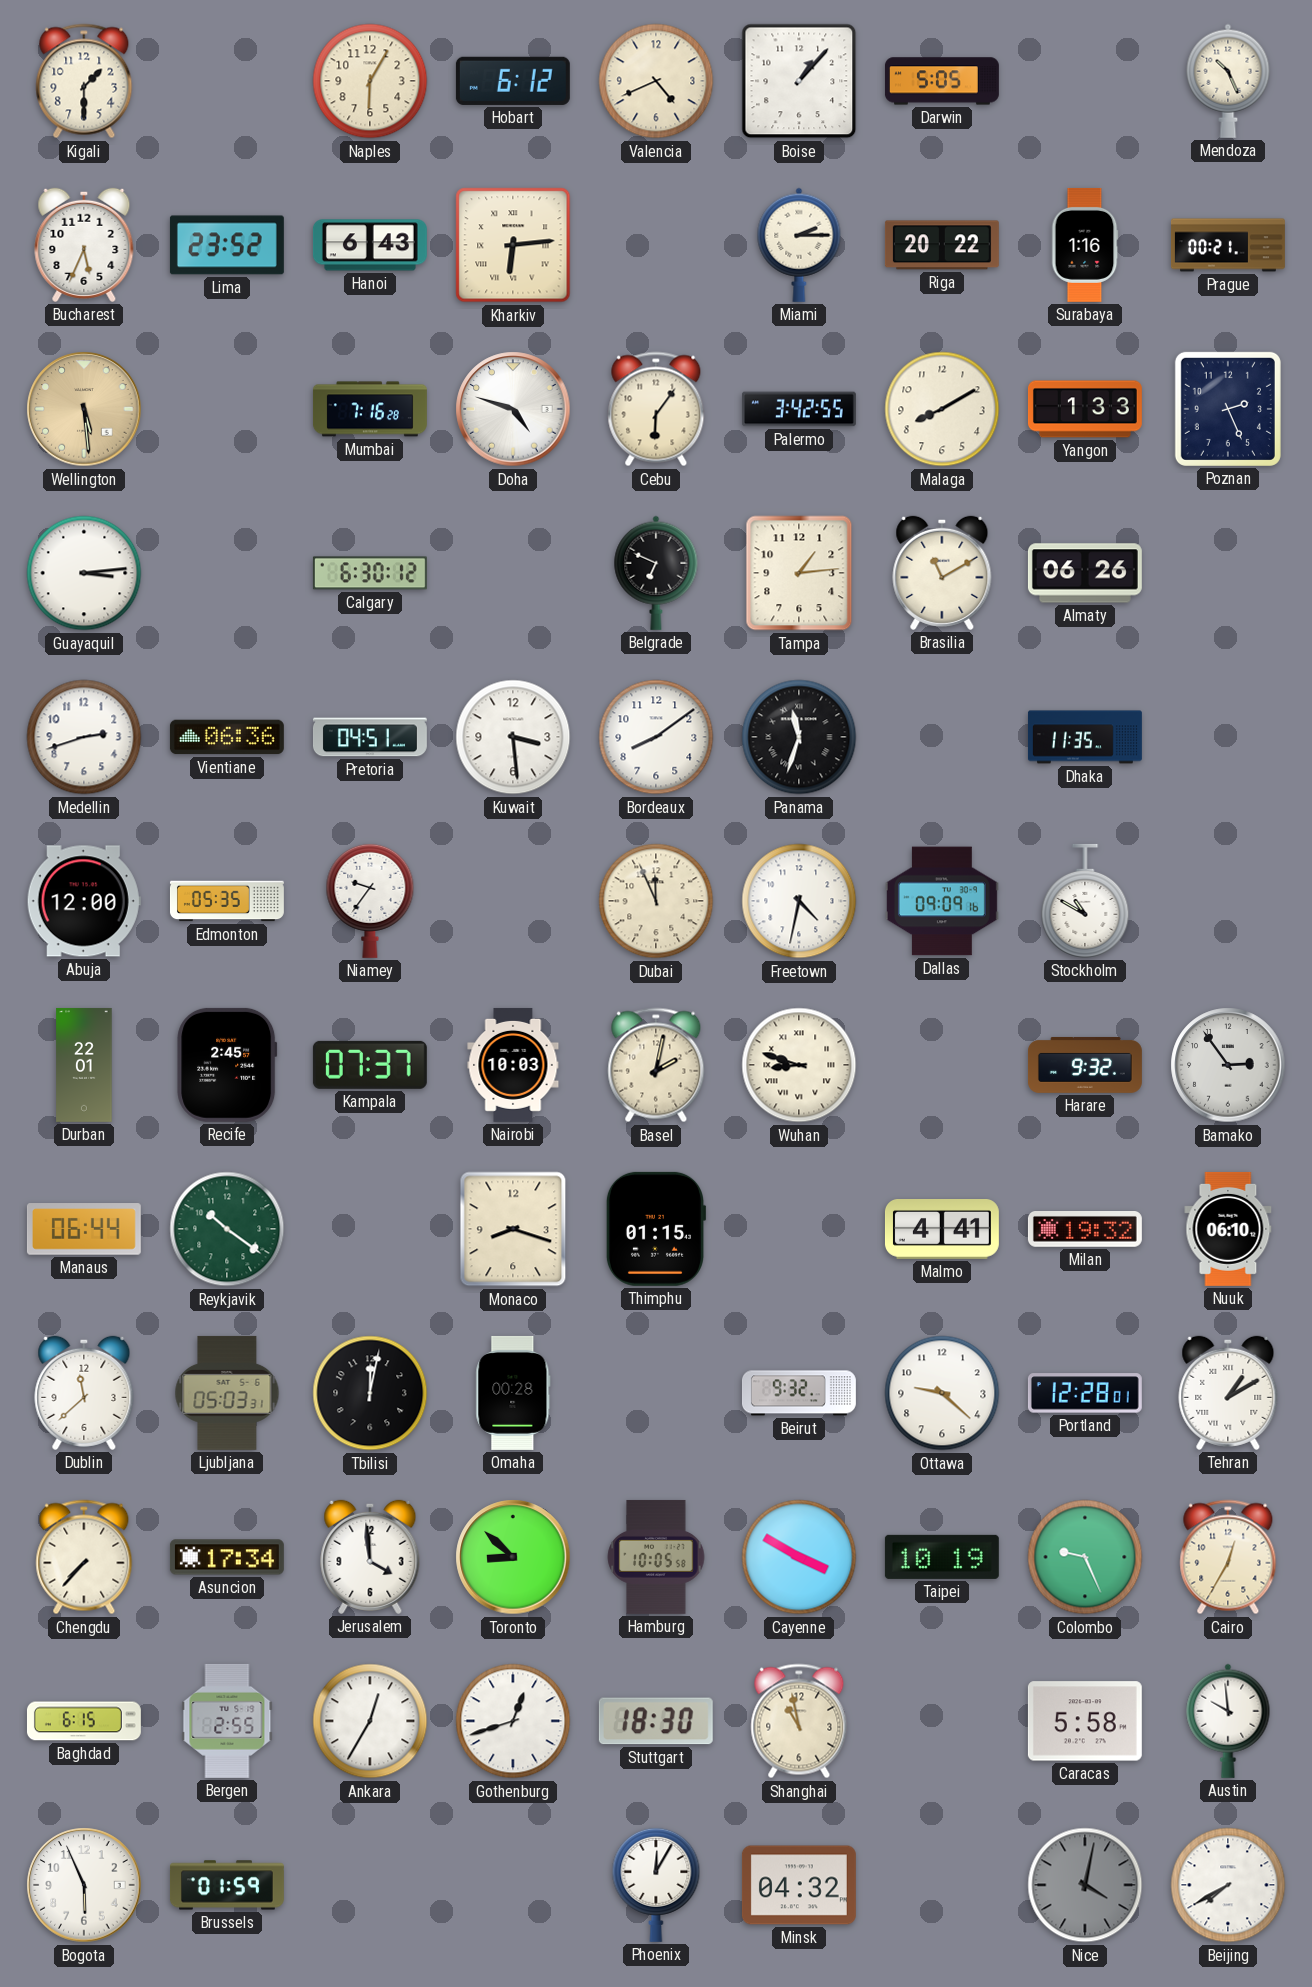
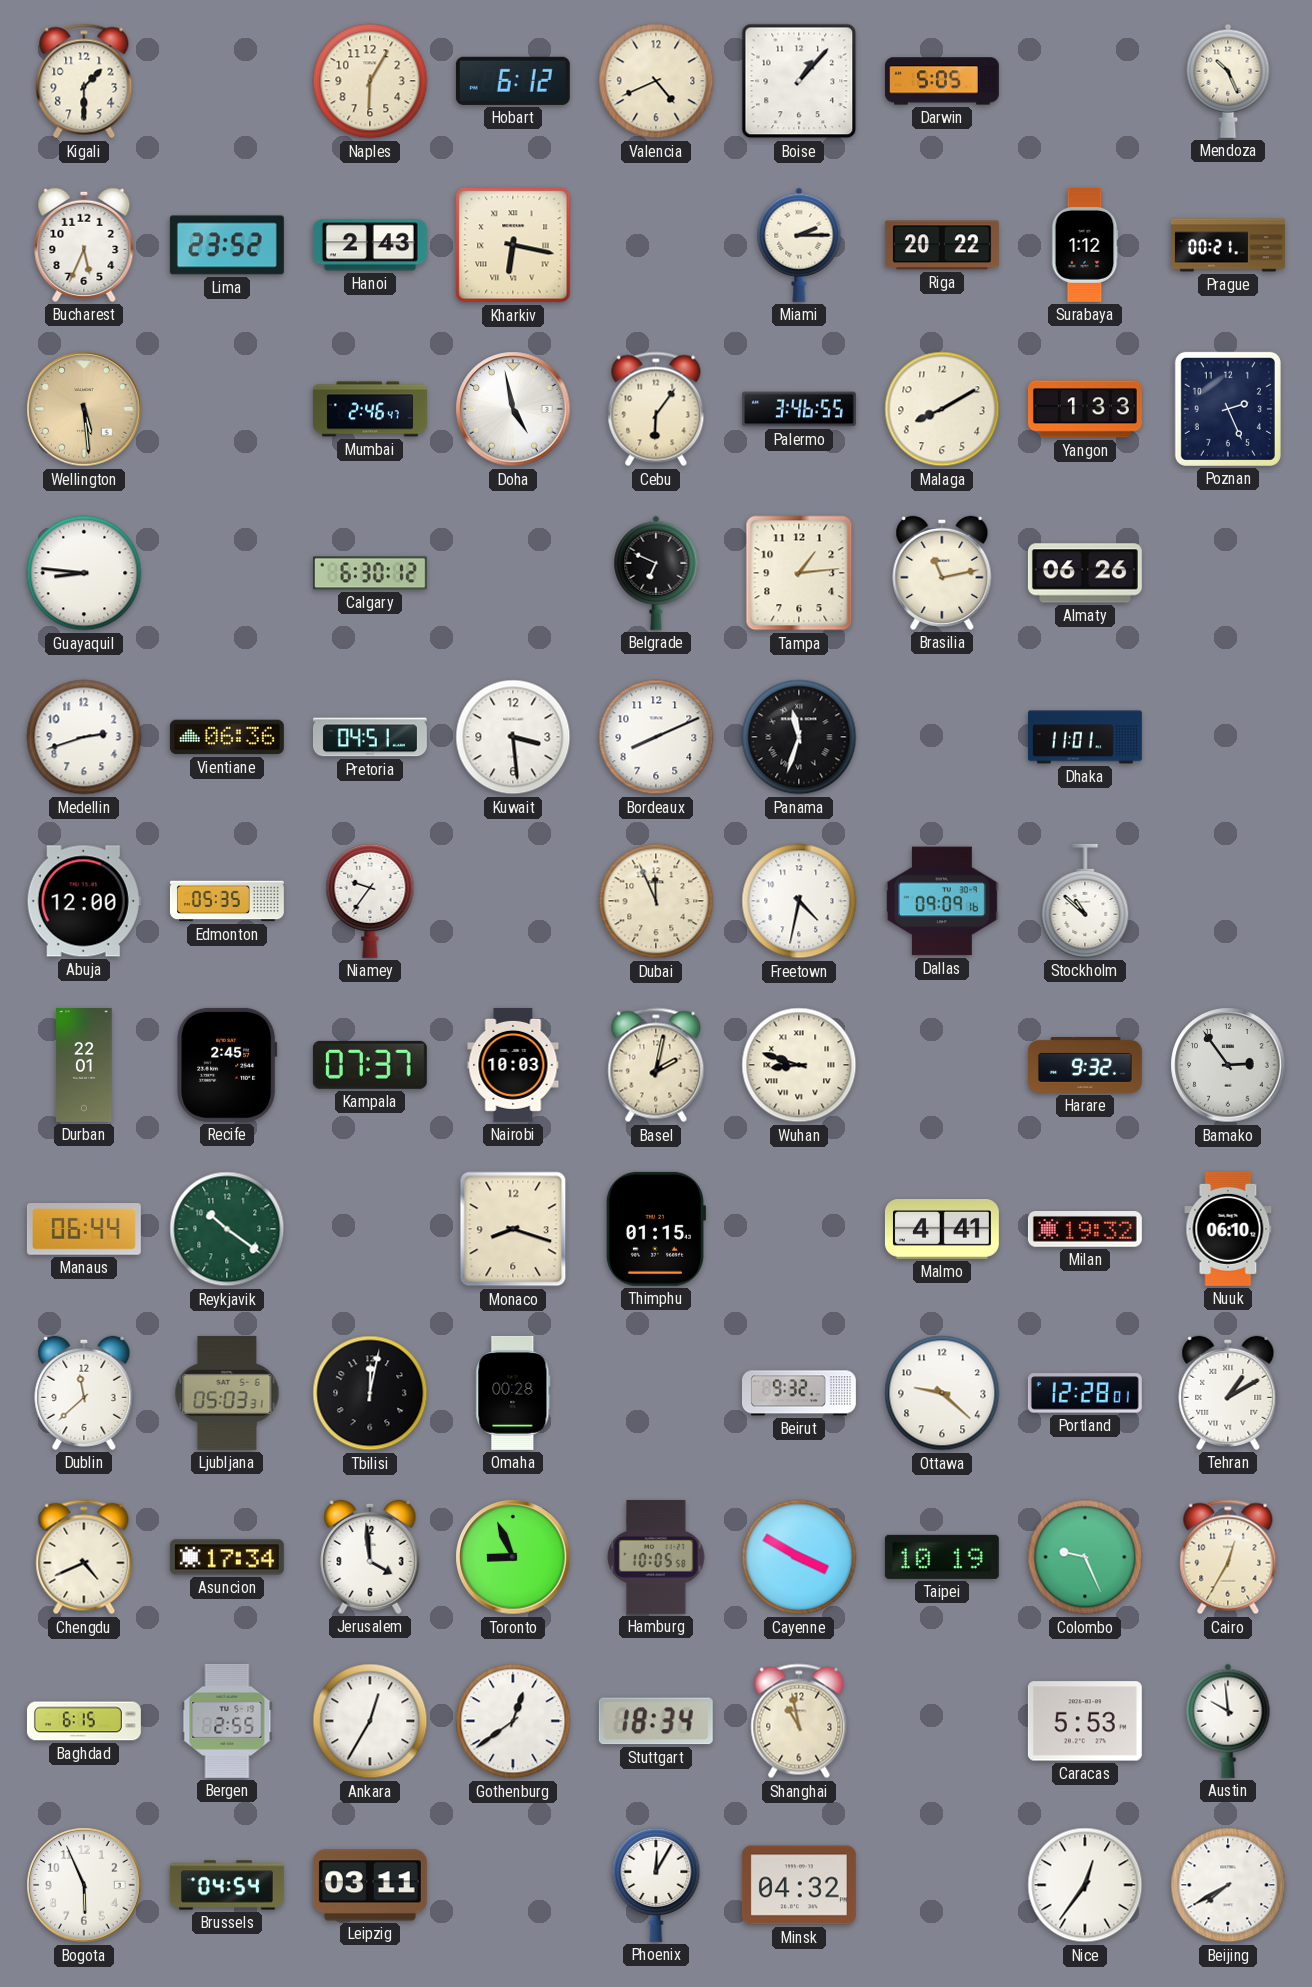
Hanoi: 6:43 -> 2:43
Kharkiv: 6:14 -> 6:17
Surabaya: 1:16 -> 1:12
Mumbai: 7:16 -> 2:46
Doha: 4:48 -> 4:58
Palermo: 3:42 -> 3:46
Guayaquil: 3:14 -> 8:46
Brasilia: 11:10 -> 11:13
Bordeaux: 8:09 -> 8:11
Dhaka: 11:35 -> 11:01
Stockholm: 10:50 -> 10:52
Chengdu: 7:37 -> 4:41
Toronto: 8:52 -> 8:56
Gothenburg: 12:42 -> 12:39
Stuttgart: 18:30 -> 18:34
Caracas: 5:58 -> 5:53
Brussels: 01:59 -> 04:54
Leipzig: none -> 03:11
Nice: 4:02 -> 12:36
Nice dial: grey -> white
